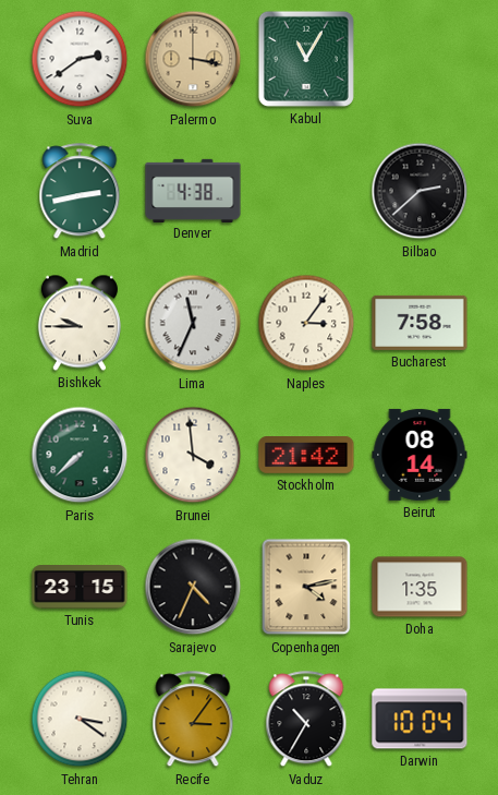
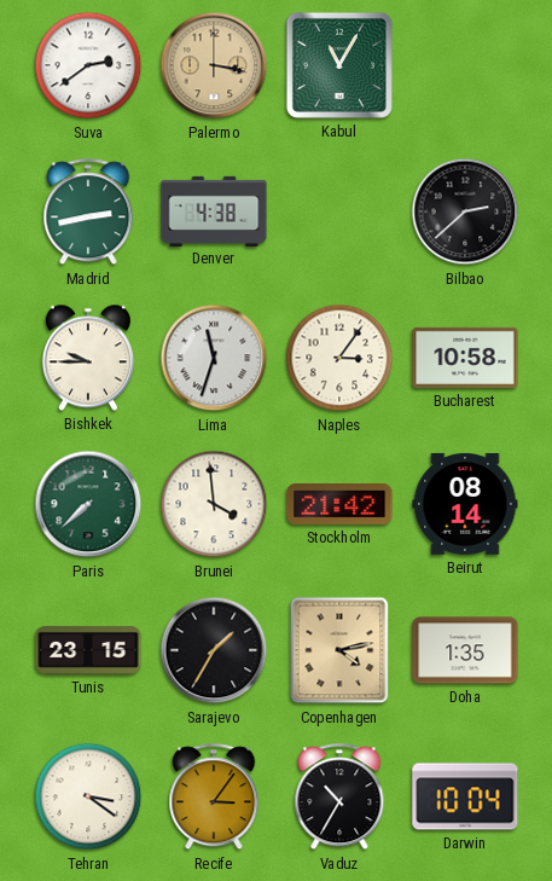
Lima: 11:34 -> 11:33
Bucharest: 7:58 -> 10:58
Sarajevo: 4:34 -> 1:35
